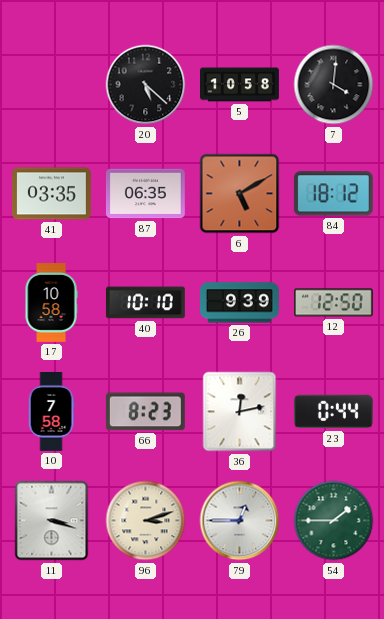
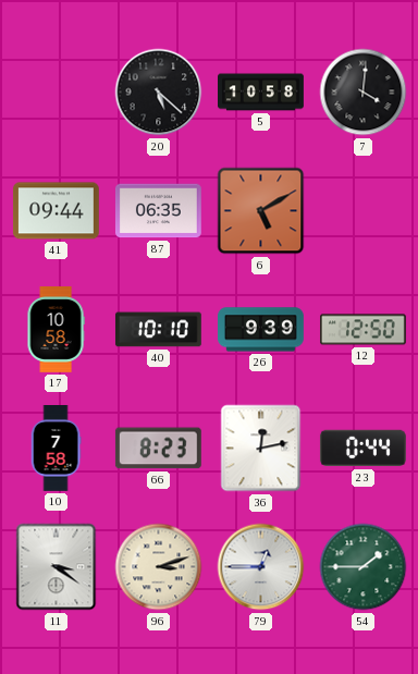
41: 03:35 -> 09:44
84: 18:12 -> none
11: 3:18 -> 3:21
